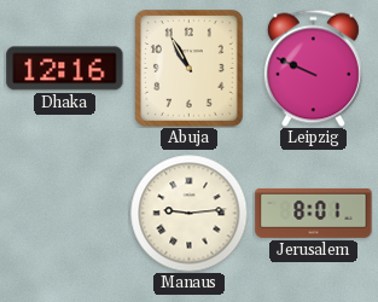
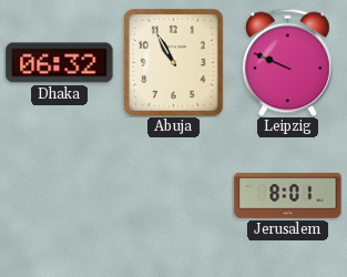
Dhaka: 12:16 -> 06:32
Manaus: 9:14 -> none
